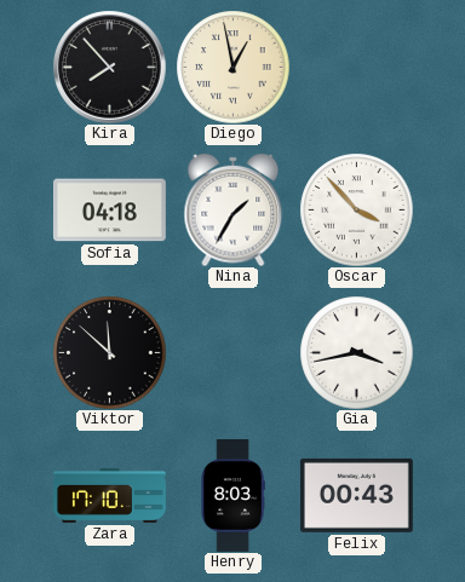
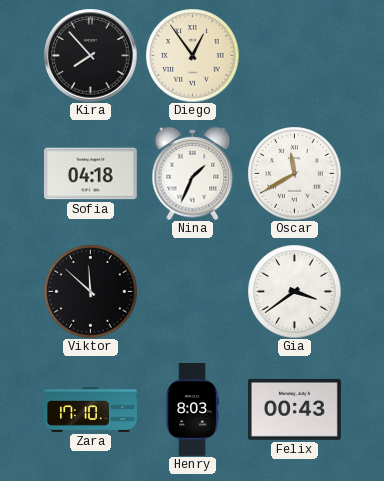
Diego: 12:58 -> 12:54
Nina: 1:35 -> 1:34
Oscar: 3:53 -> 11:40
Gia: 3:43 -> 3:39
